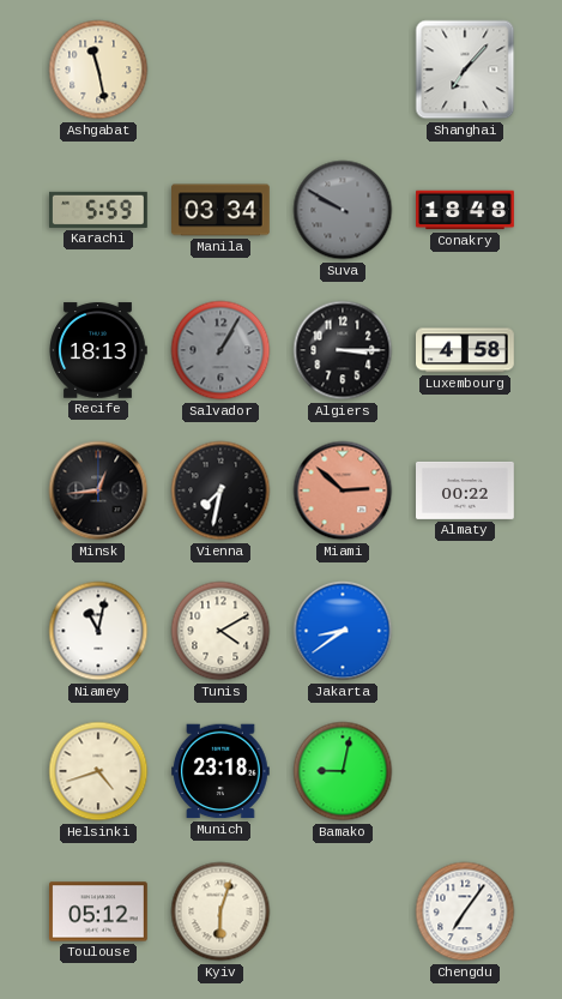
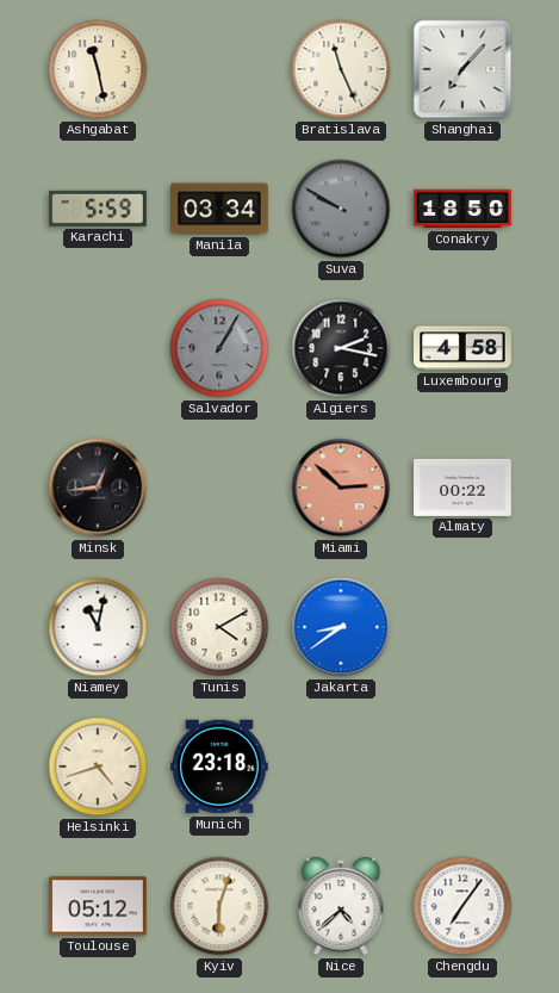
Bratislava: none -> 11:26
Conakry: 18:48 -> 18:50
Recife: 18:13 -> none
Algiers: 3:15 -> 2:17
Vienna: 7:32 -> none
Bamako: 9:02 -> none
Nice: none -> 4:38
